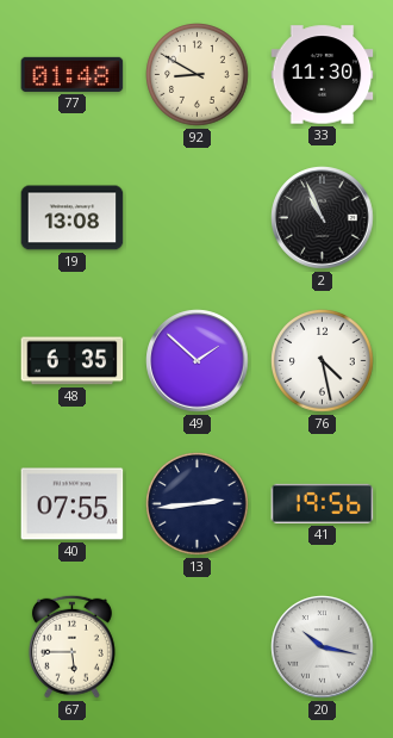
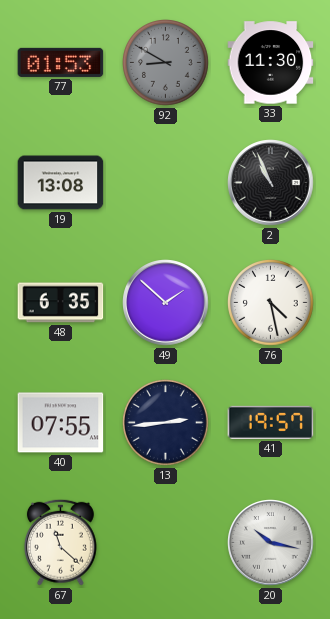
77: 01:48 -> 01:53
92 dial: cream -> grey
41: 19:56 -> 19:57
67: 5:45 -> 11:22
